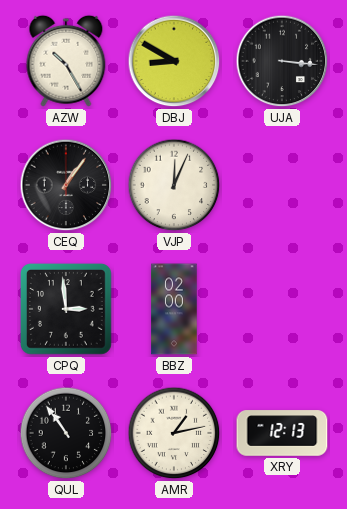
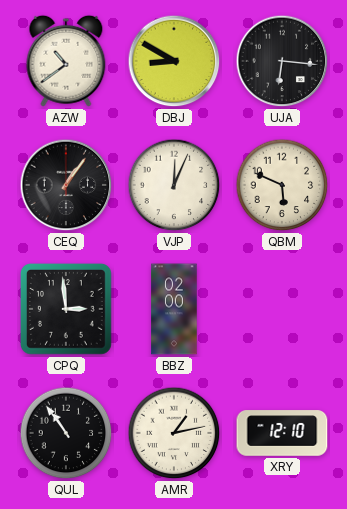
AZW: 10:25 -> 10:39
UJA: 3:16 -> 6:16
QBM: none -> 5:49
XRY: 12:13 -> 12:10
